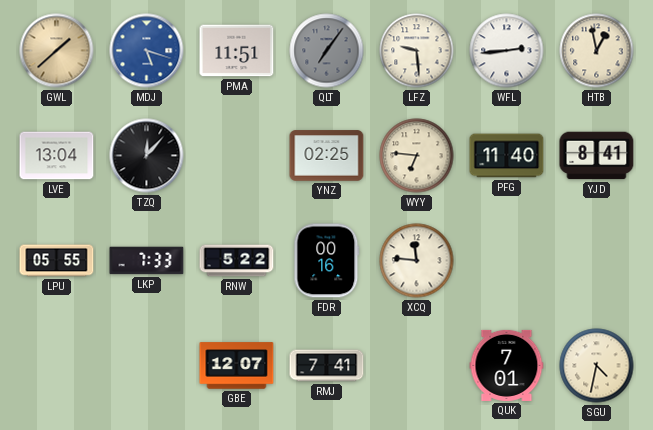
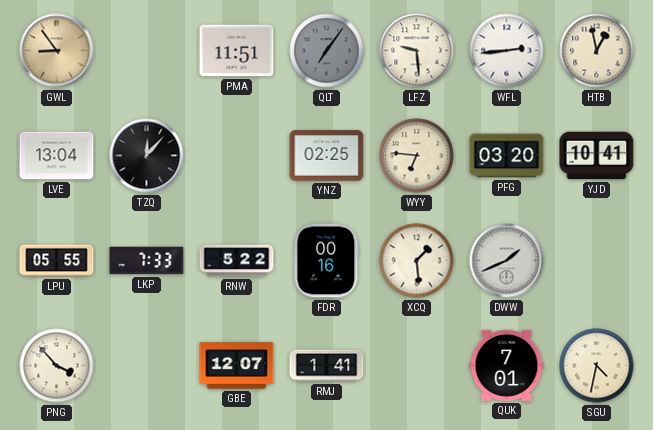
GWL: 1:38 -> 8:54
MDJ: 5:18 -> none
PFG: 11:40 -> 03:20
YJD: 8:41 -> 10:41
XCQ: 11:46 -> 1:29
DWW: none -> 1:41
PNG: none -> 3:53
RMJ: 7:41 -> 1:41
